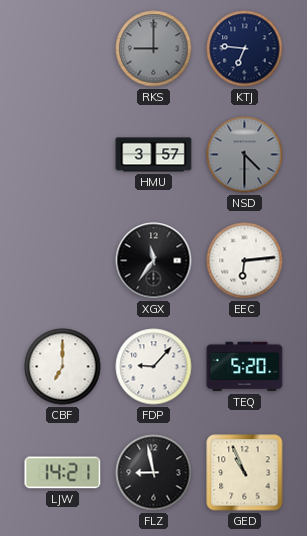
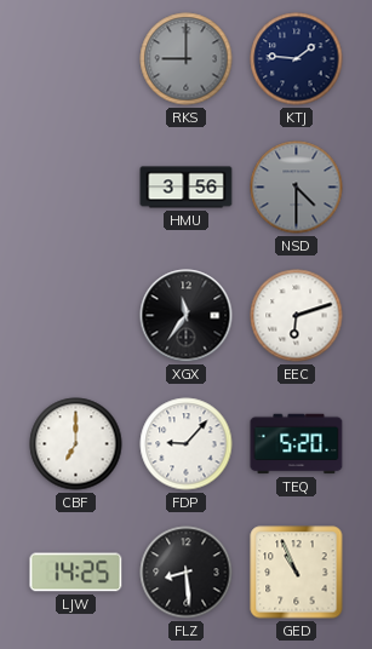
KTJ: 6:46 -> 1:46
HMU: 3:57 -> 3:56
EEC: 6:14 -> 6:12
LJW: 14:21 -> 14:25
FLZ: 8:58 -> 8:29
